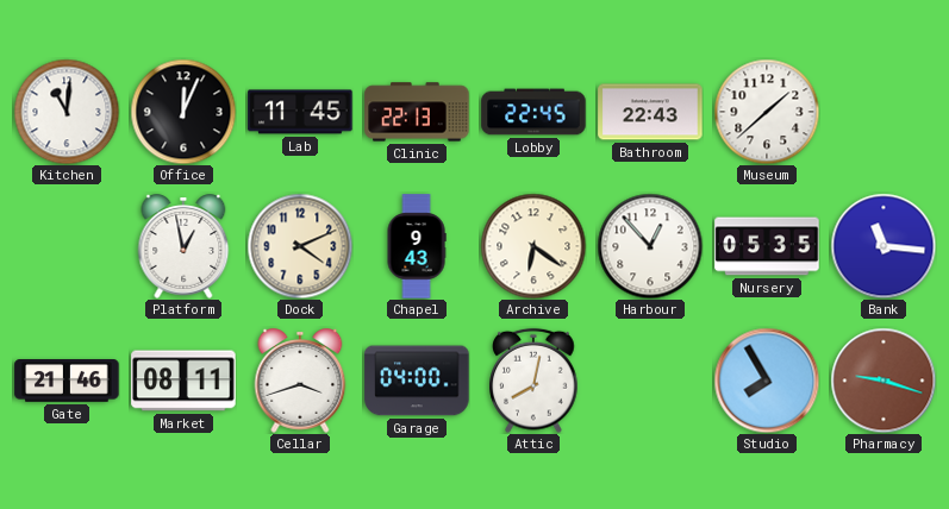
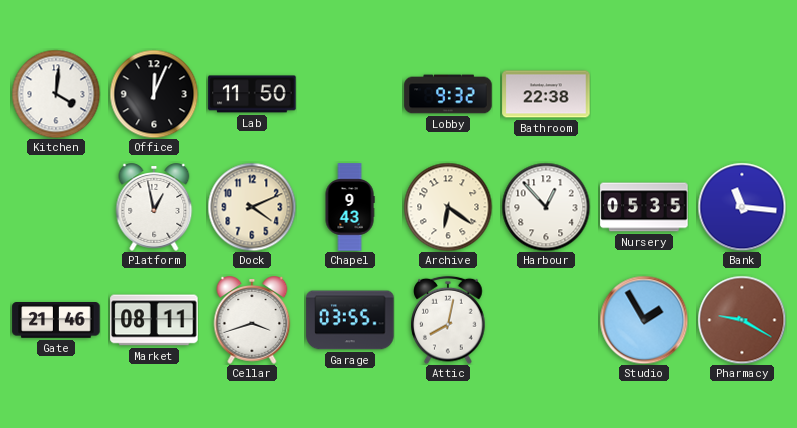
Kitchen: 11:01 -> 4:01
Lab: 11:45 -> 11:50
Clinic: 22:13 -> none
Lobby: 22:45 -> 9:32
Bathroom: 22:43 -> 22:38
Museum: 1:38 -> none
Garage: 04:00 -> 03:55
Studio: 7:55 -> 1:55
Pharmacy: 9:18 -> 9:20
